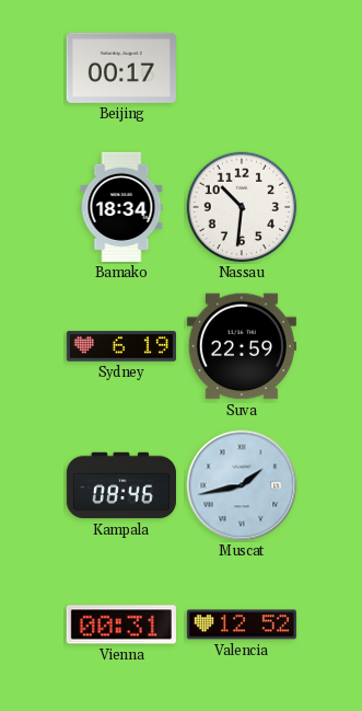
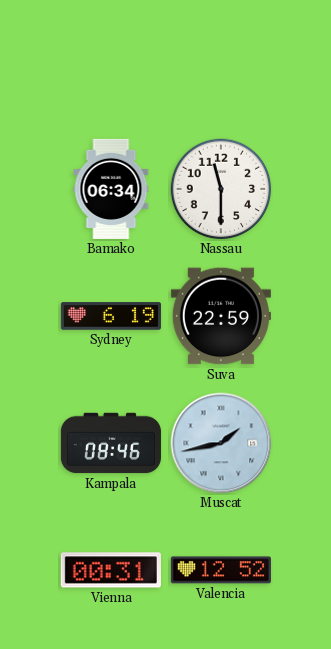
Beijing: 00:17 -> none
Bamako: 18:34 -> 06:34
Nassau: 10:31 -> 11:30
